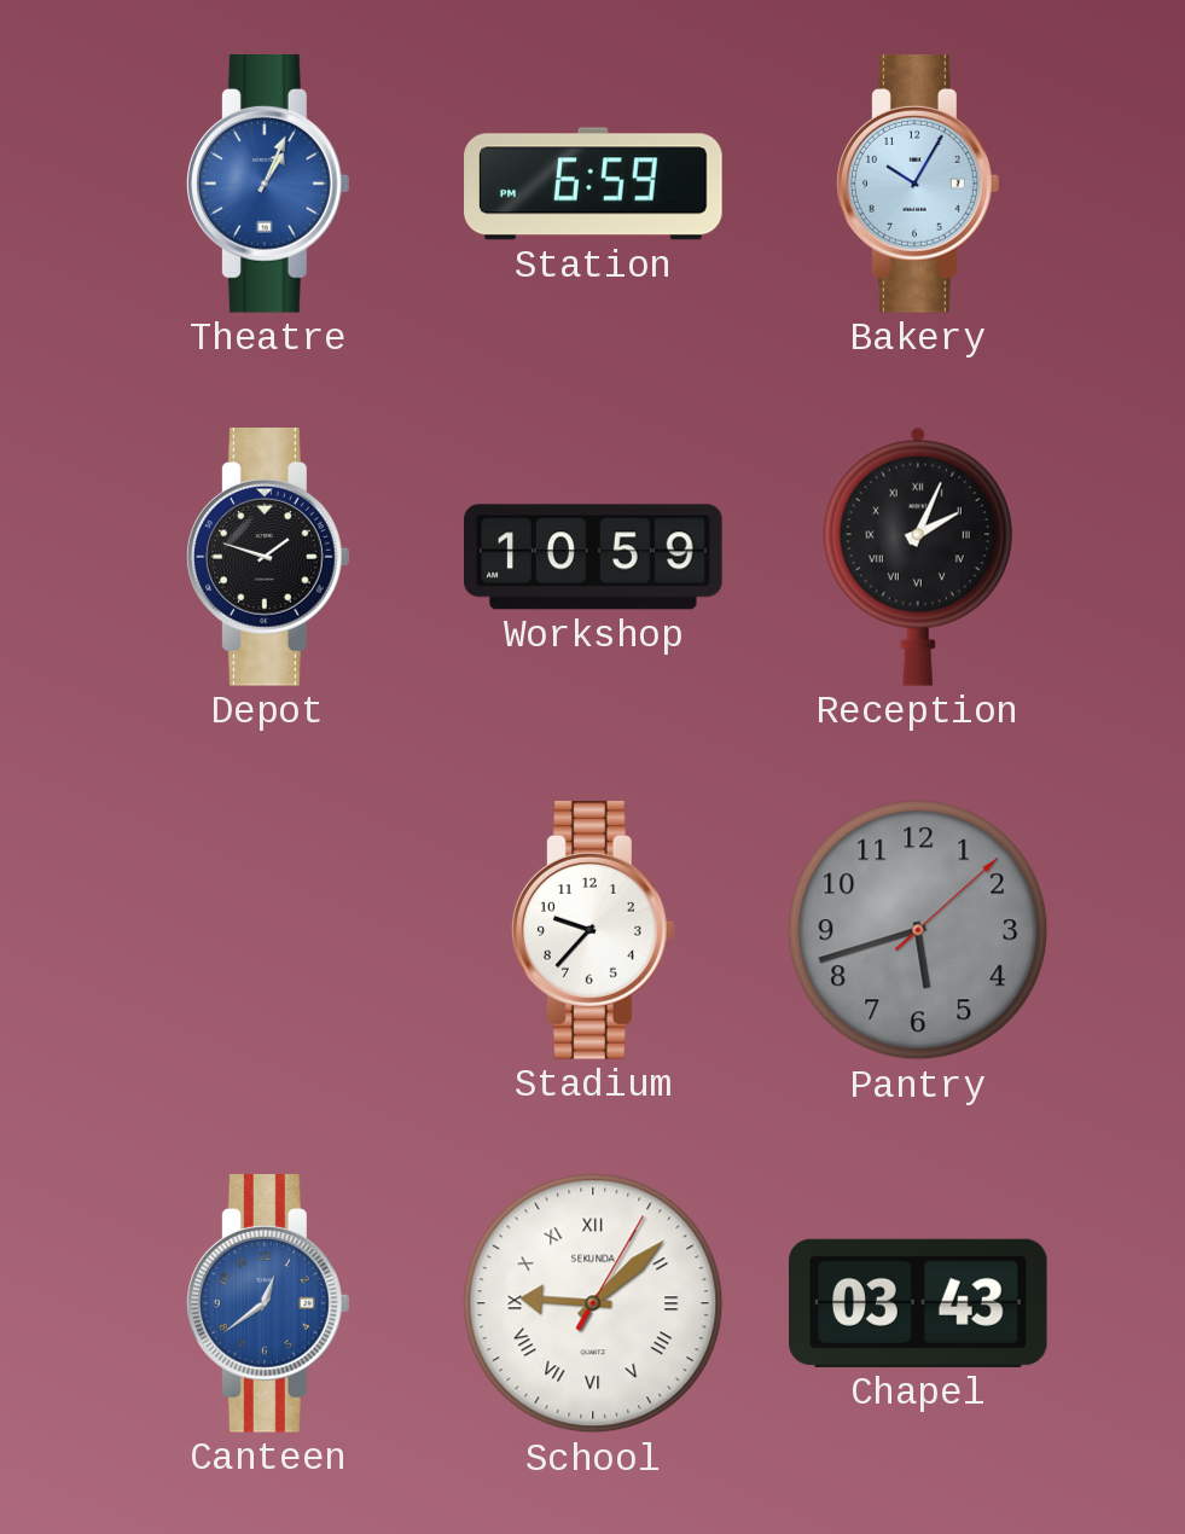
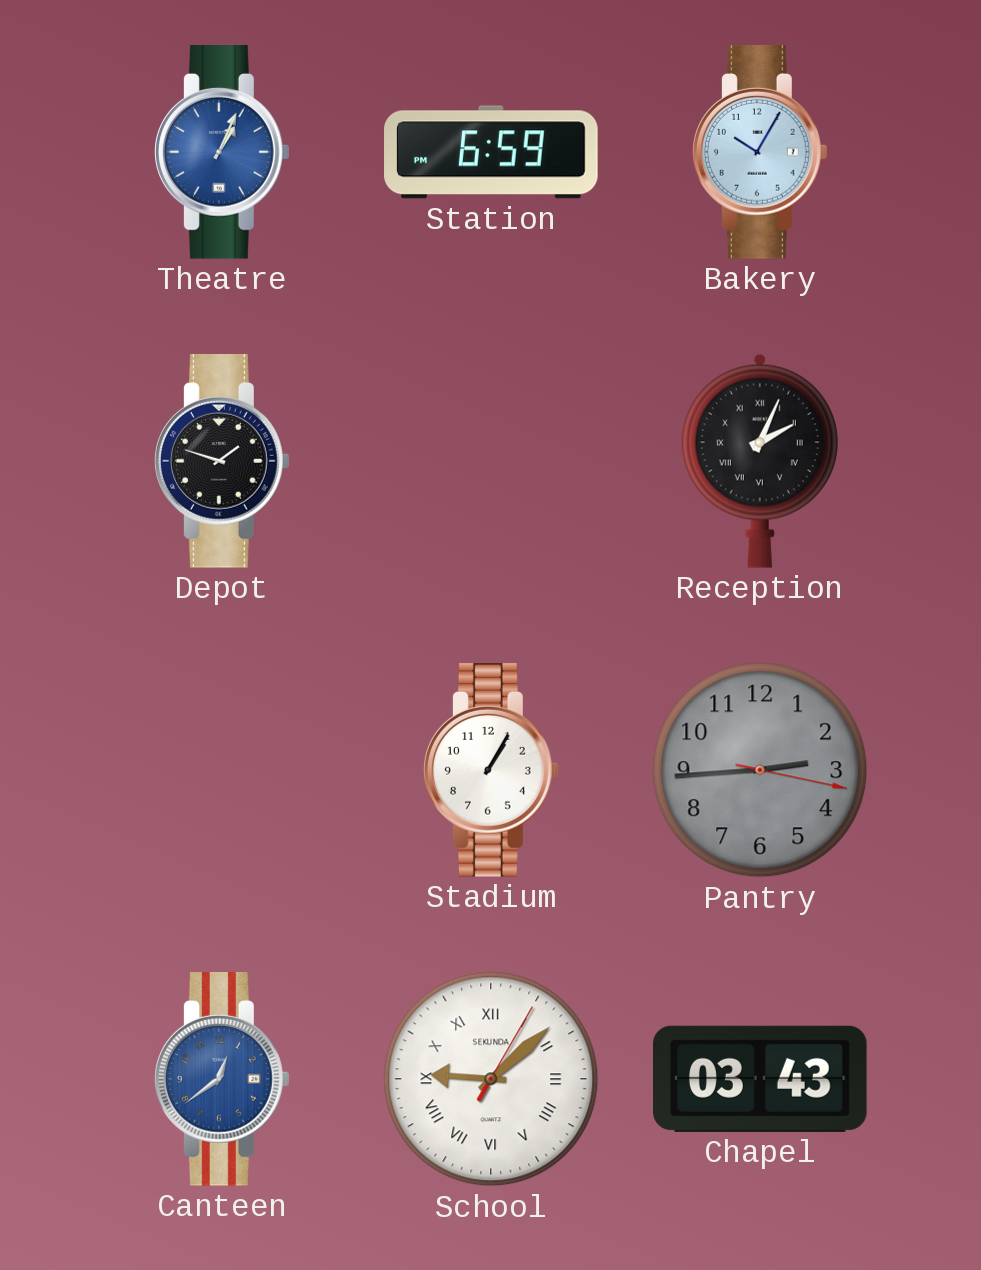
Workshop: 10:59 -> none
Stadium: 9:37 -> 1:05
Pantry: 5:42 -> 2:44
